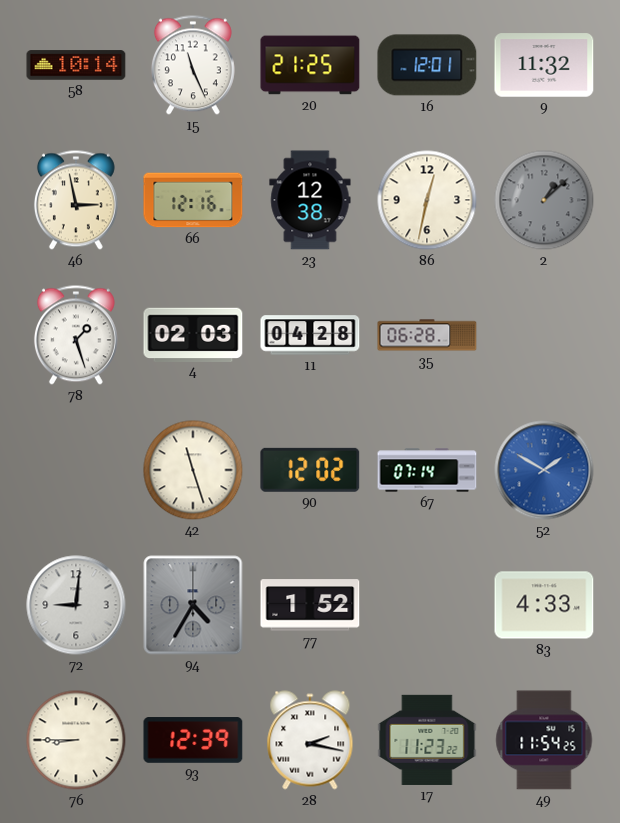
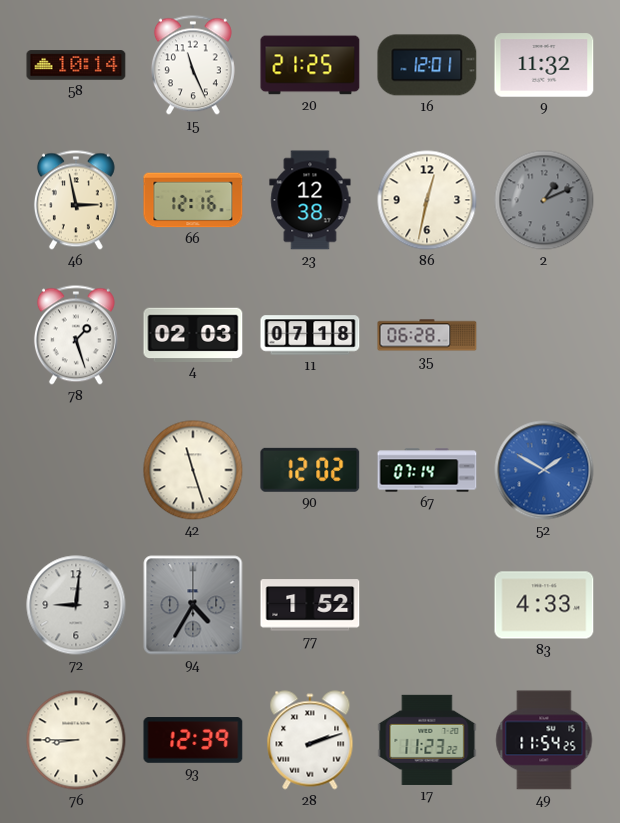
2: 1:08 -> 1:11
11: 04:28 -> 07:18
28: 2:17 -> 2:12
